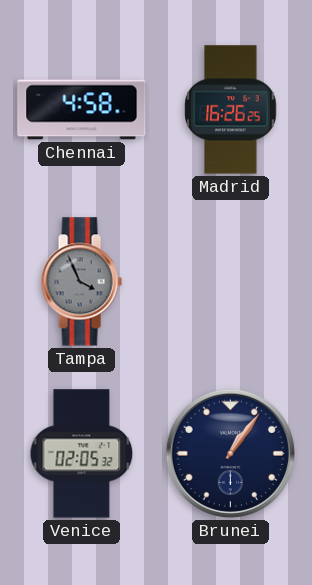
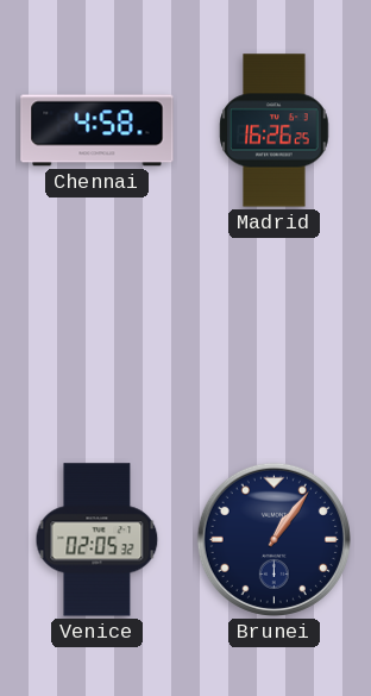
Tampa: 3:56 -> none
